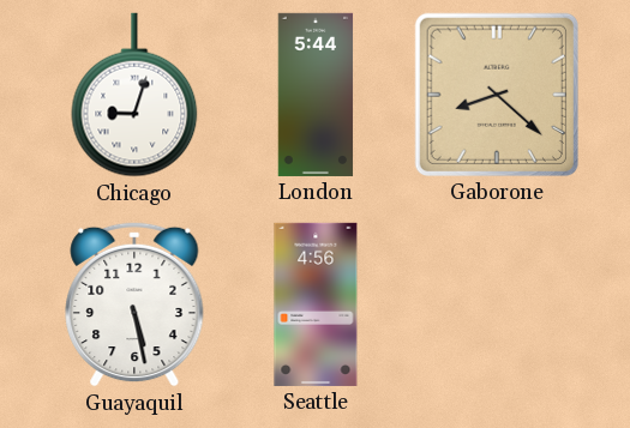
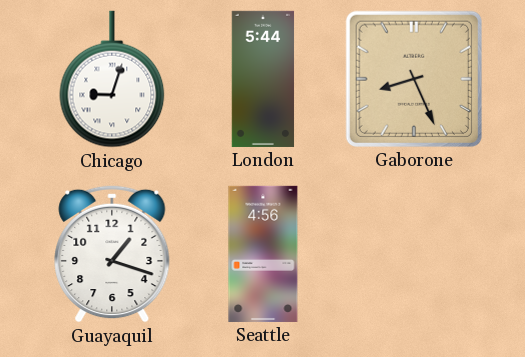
Gaborone: 8:22 -> 8:26
Guayaquil: 5:28 -> 1:18
